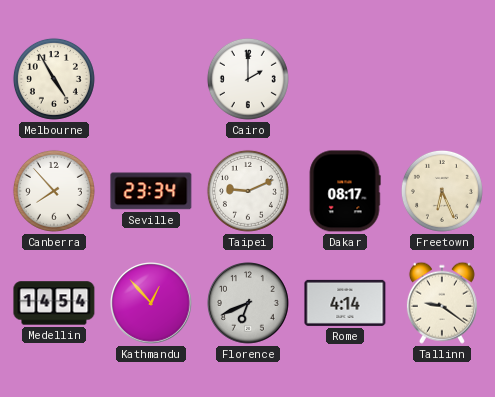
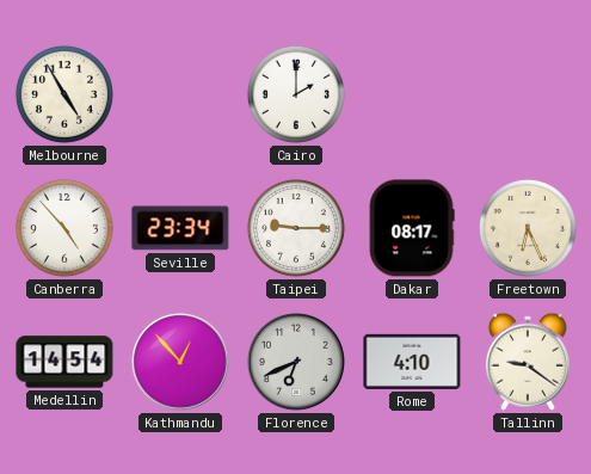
Canberra: 7:53 -> 4:53
Taipei: 9:11 -> 9:15
Rome: 4:14 -> 4:10
